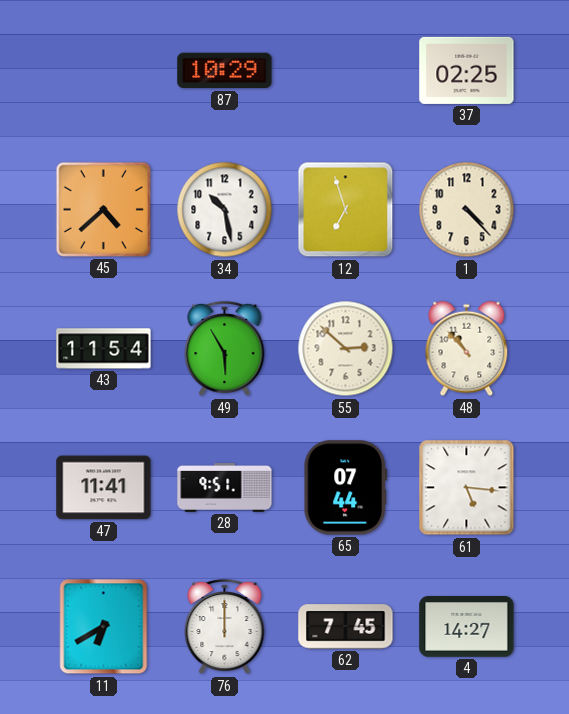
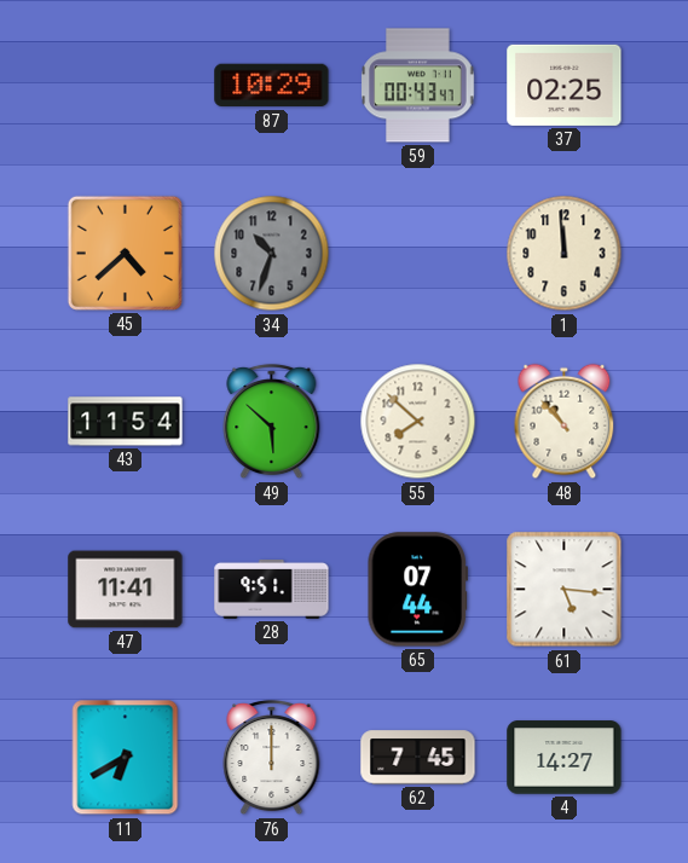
59: none -> 00:43
34: 10:28 -> 10:33
34 dial: white -> grey
12: 6:57 -> none
1: 4:23 -> 11:59
49: 5:55 -> 5:52
55: 2:52 -> 7:52
